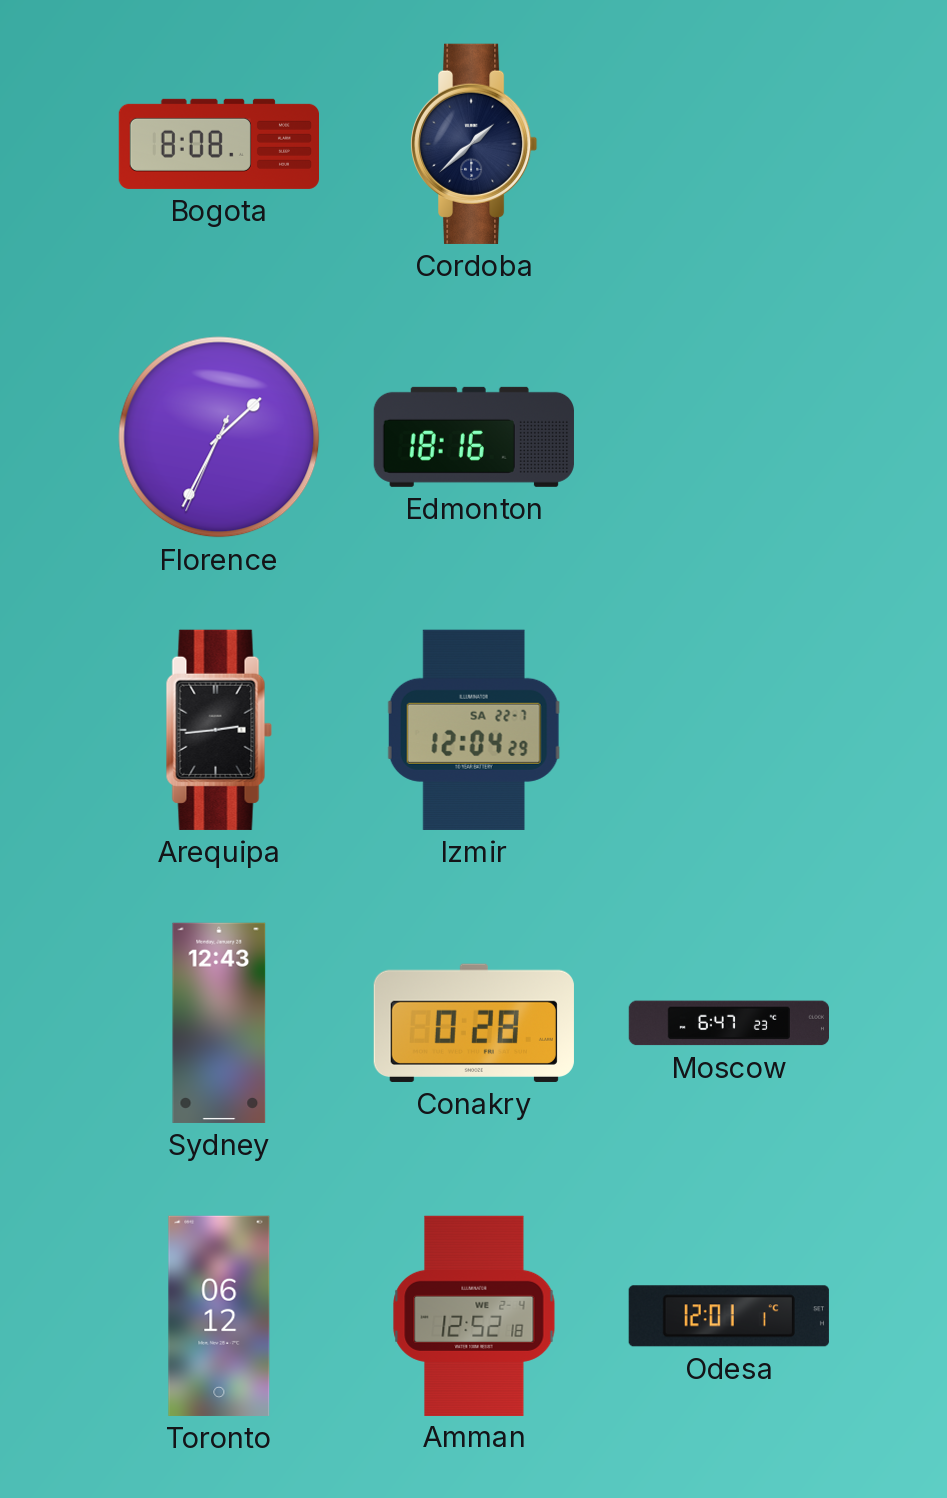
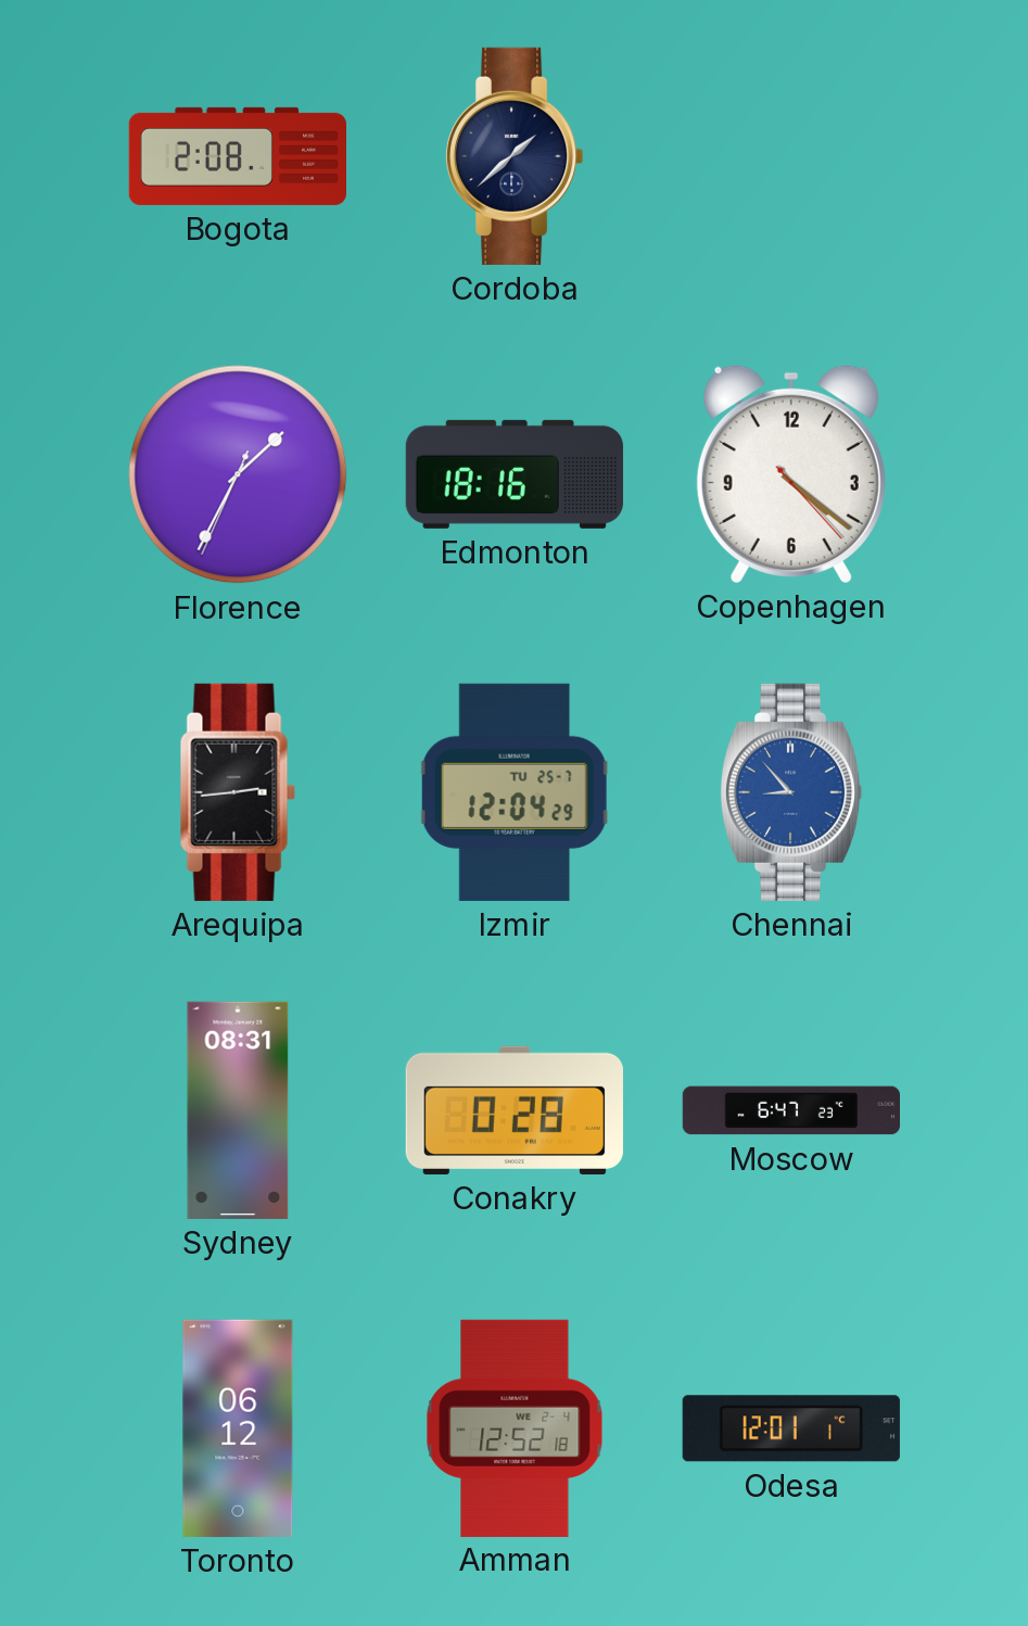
Bogota: 8:08 -> 2:08
Copenhagen: none -> 4:21
Izmir date: SA 22-7 -> TU 25-7
Chennai: none -> 8:53
Sydney: 12:43 -> 08:31
